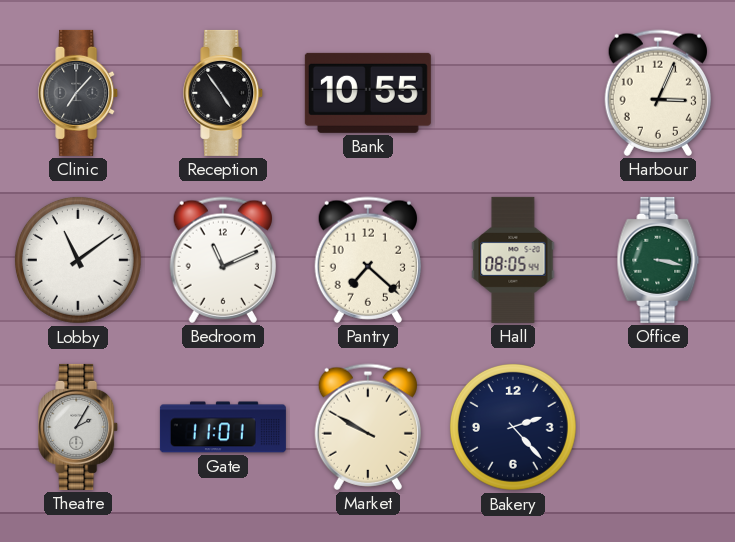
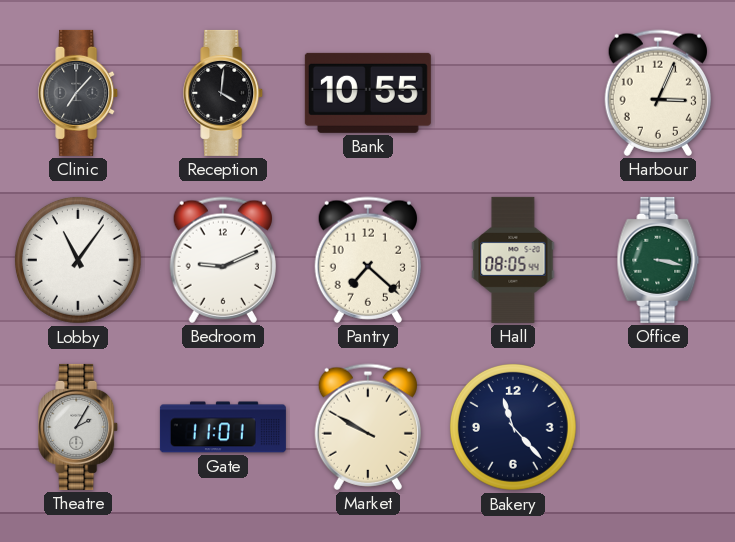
Reception: 4:54 -> 4:01
Lobby: 11:09 -> 11:06
Bedroom: 11:11 -> 9:11
Bakery: 2:23 -> 11:23
